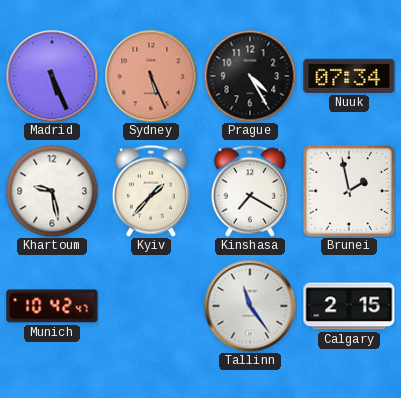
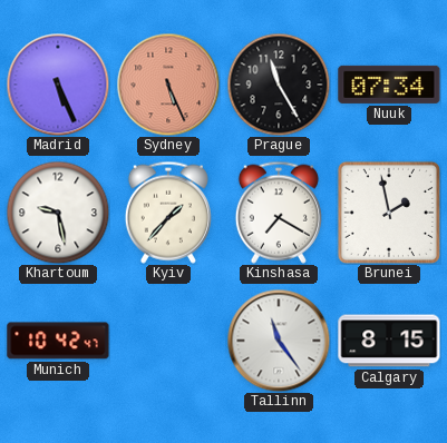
Prague: 4:25 -> 11:25
Calgary: 2:15 -> 8:15
